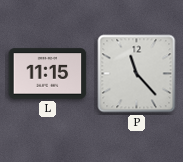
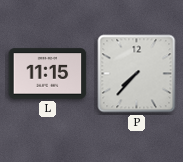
P: 11:23 -> 7:37
